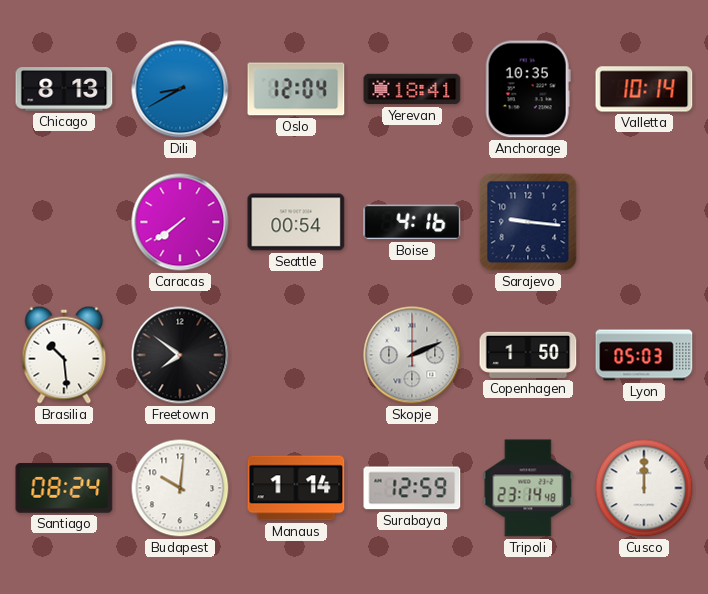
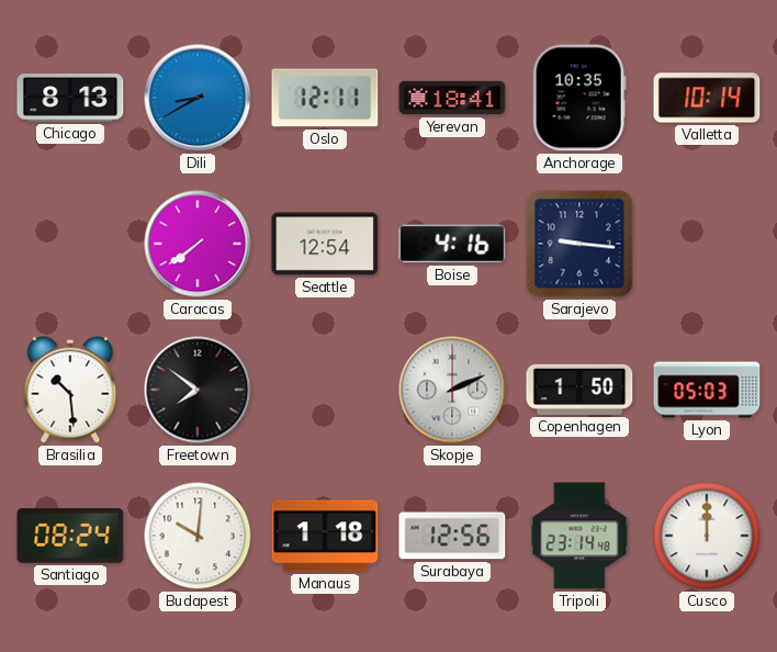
Oslo: 12:04 -> 12:11
Seattle: 00:54 -> 12:54
Manaus: 1:14 -> 1:18
Surabaya: 12:59 -> 12:56
